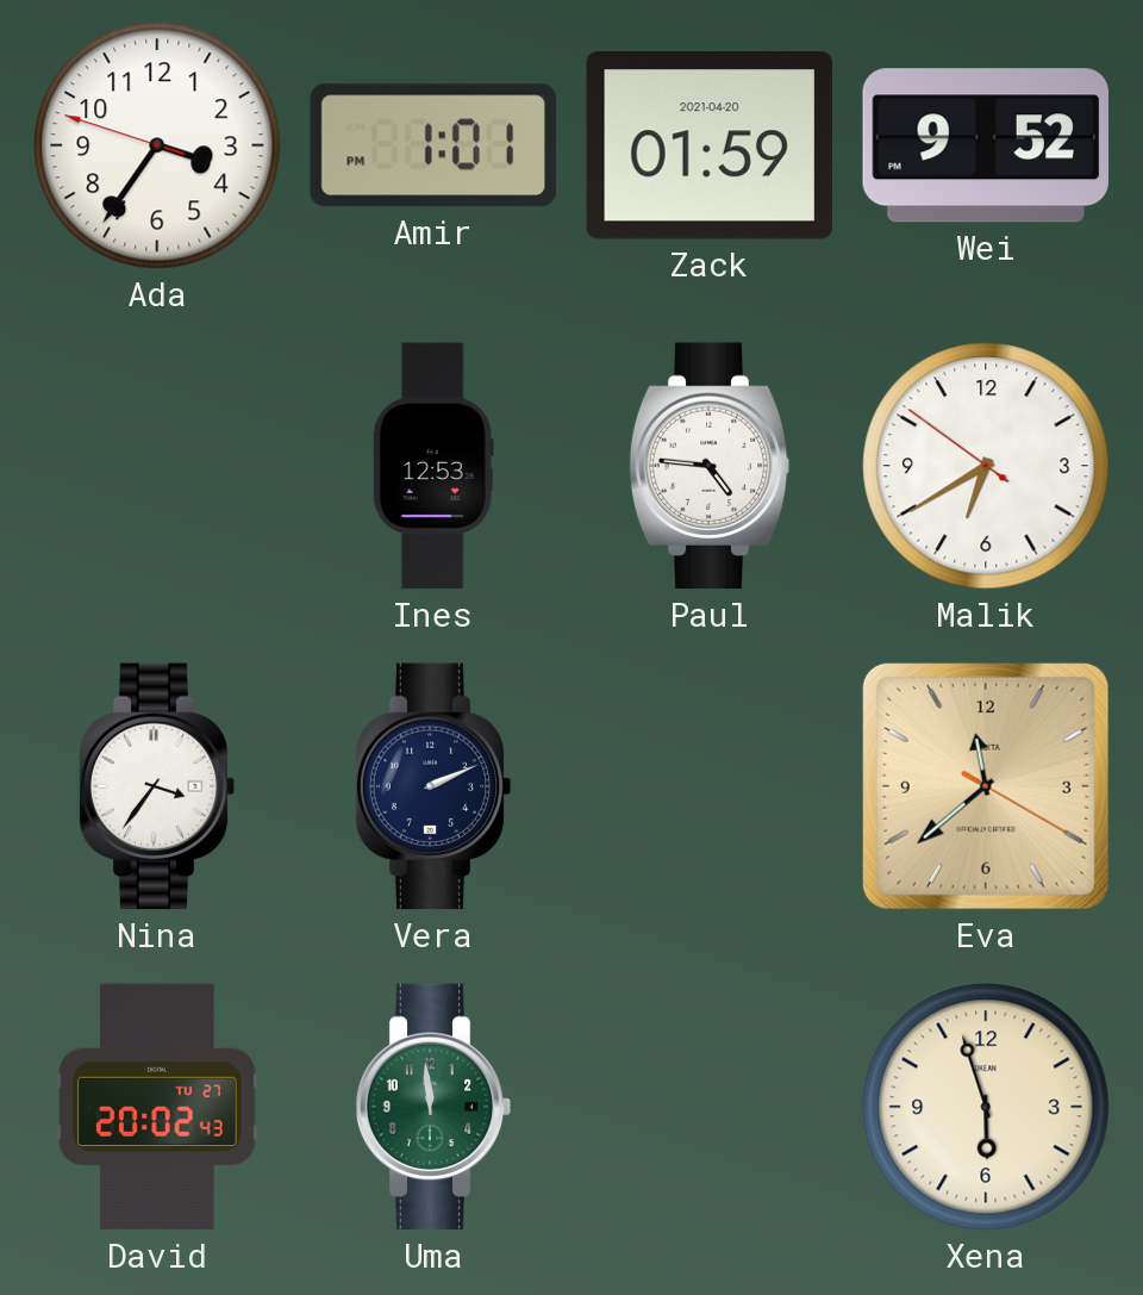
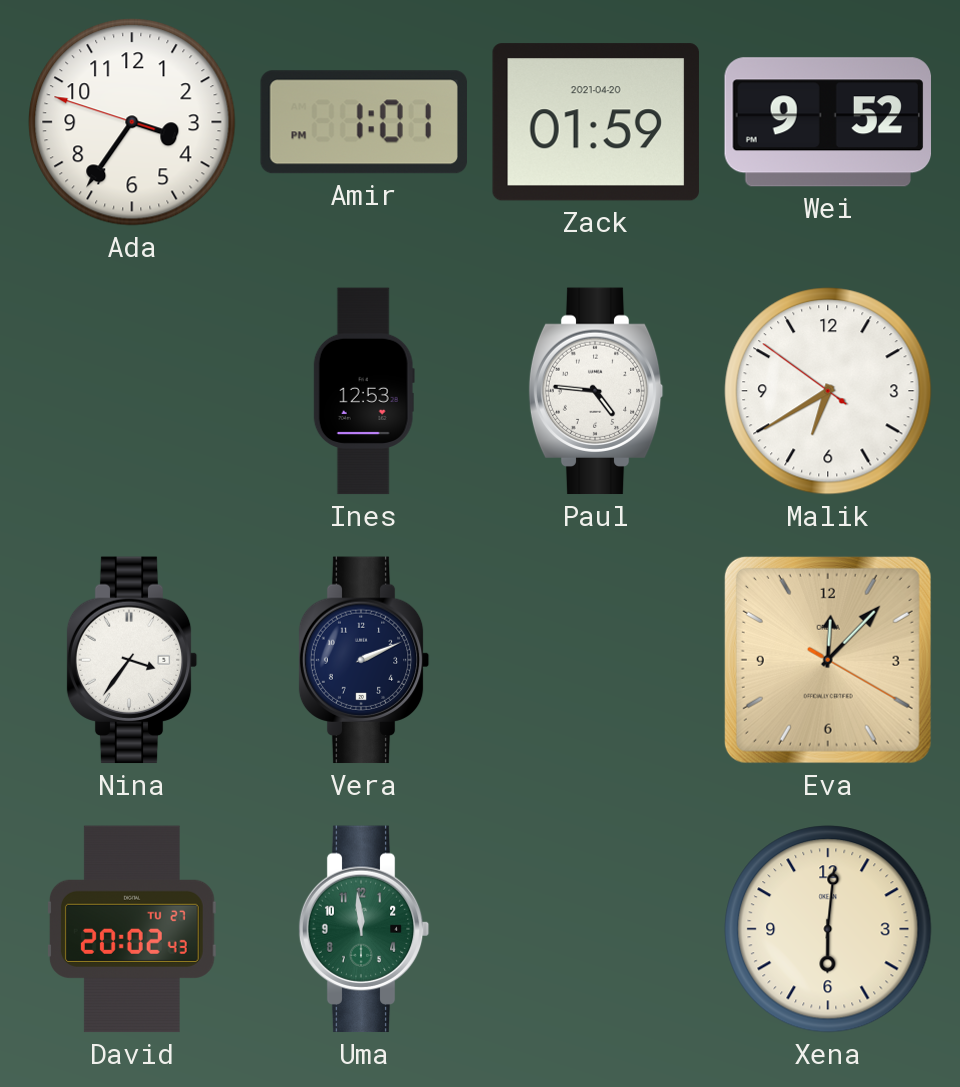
Eva: 11:38 -> 12:07
Xena: 5:57 -> 6:01
